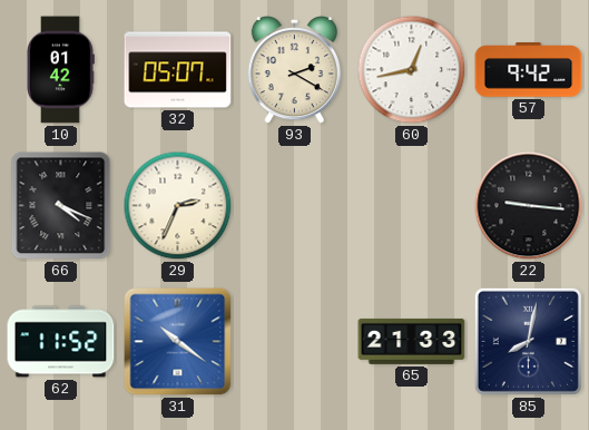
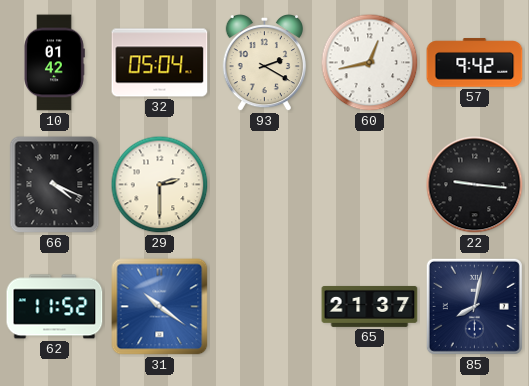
32: 05:07 -> 05:04
29: 2:34 -> 2:30
65: 21:33 -> 21:37
